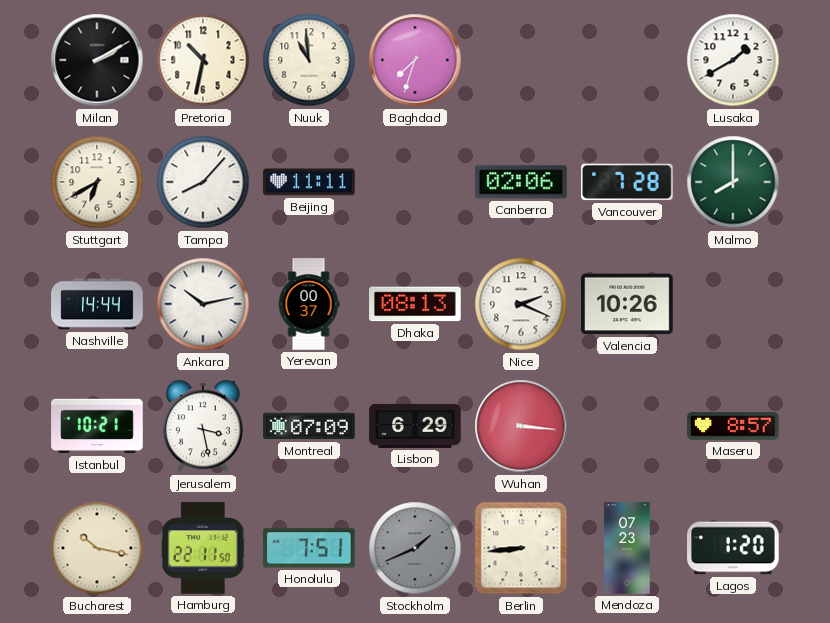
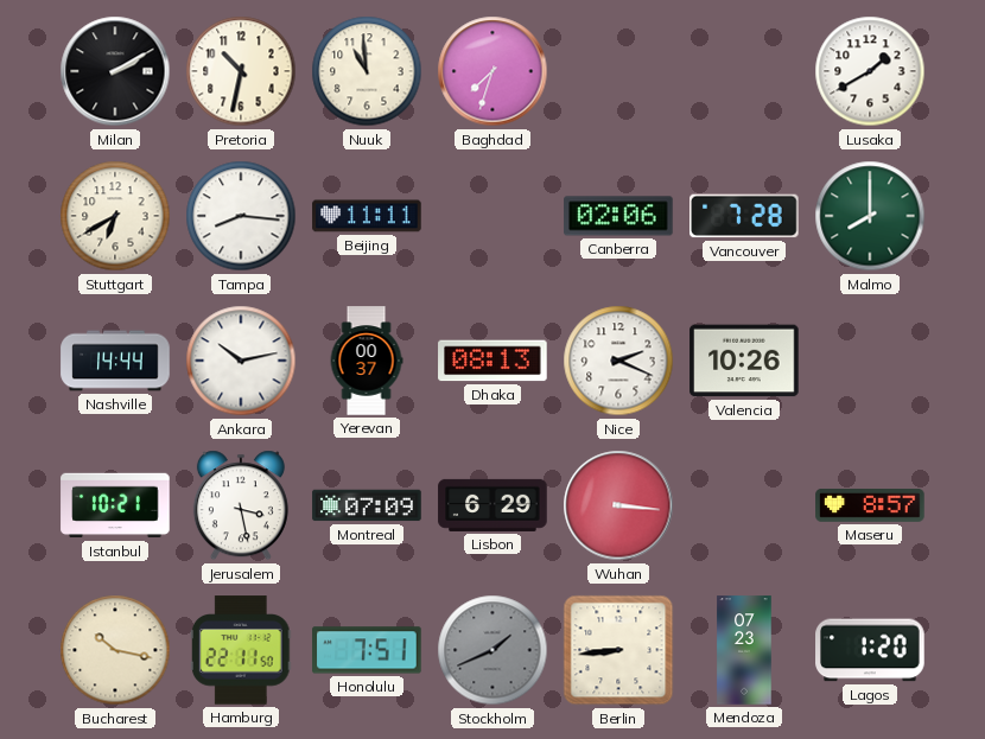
Tampa: 8:07 -> 8:16
